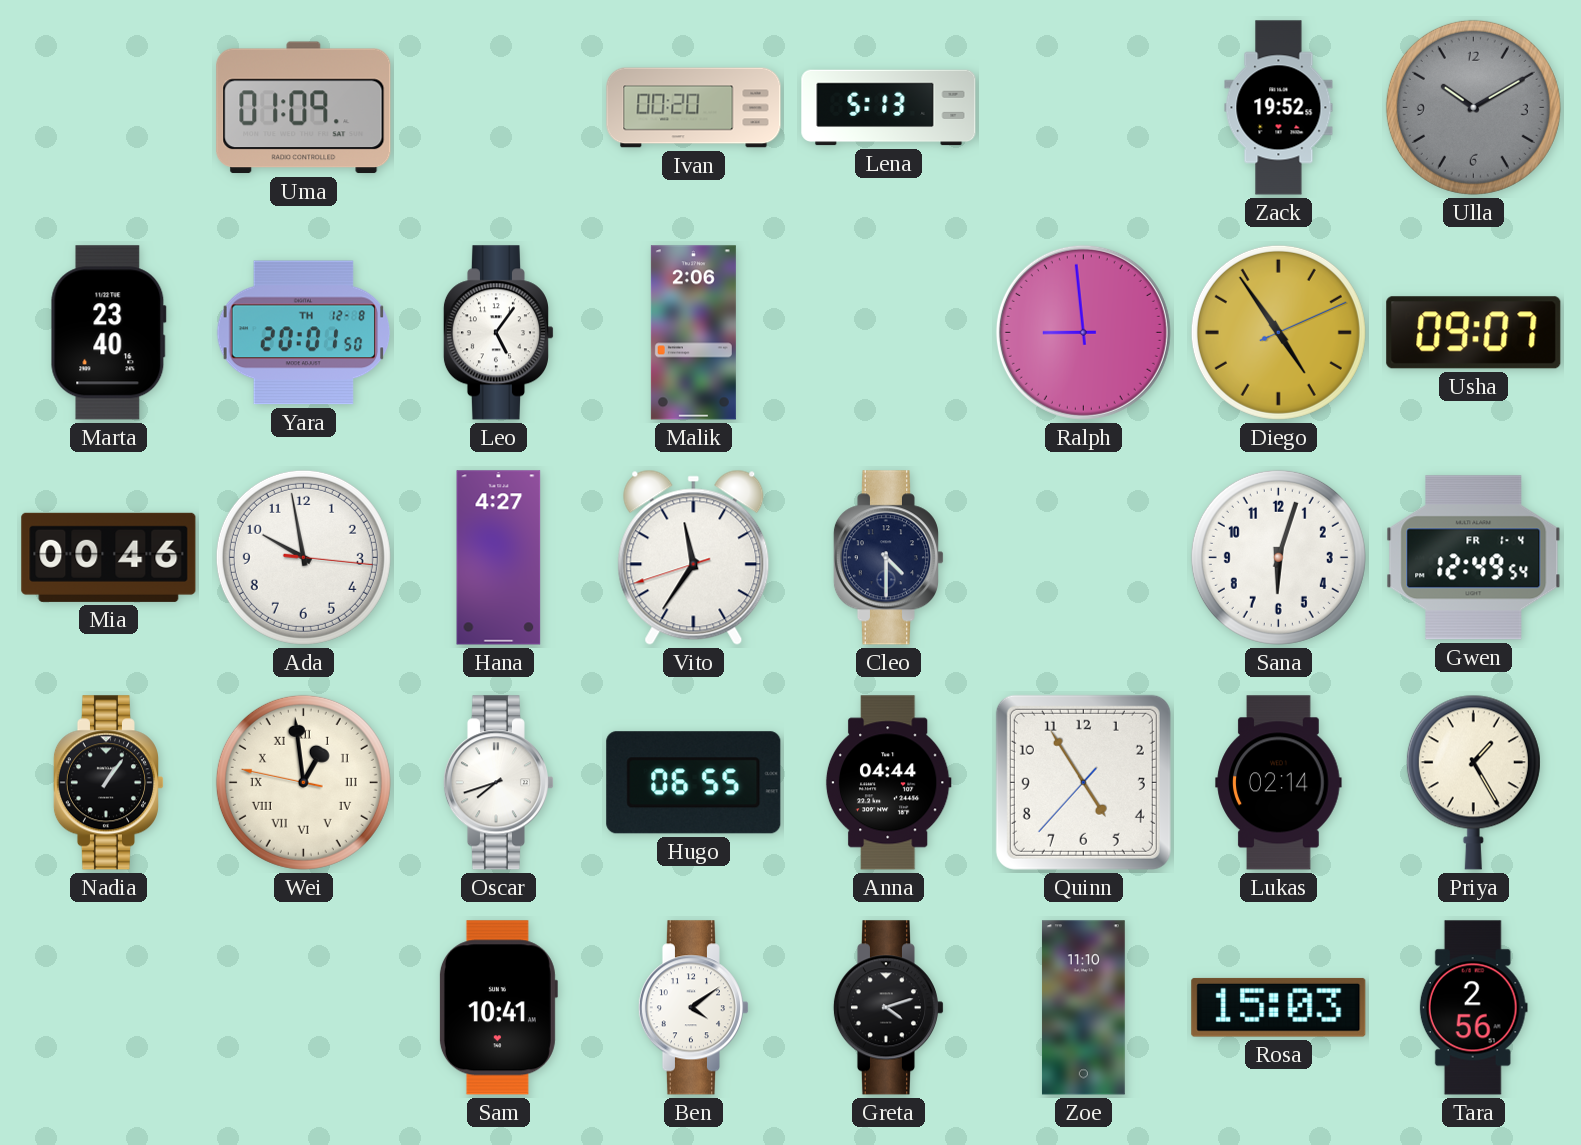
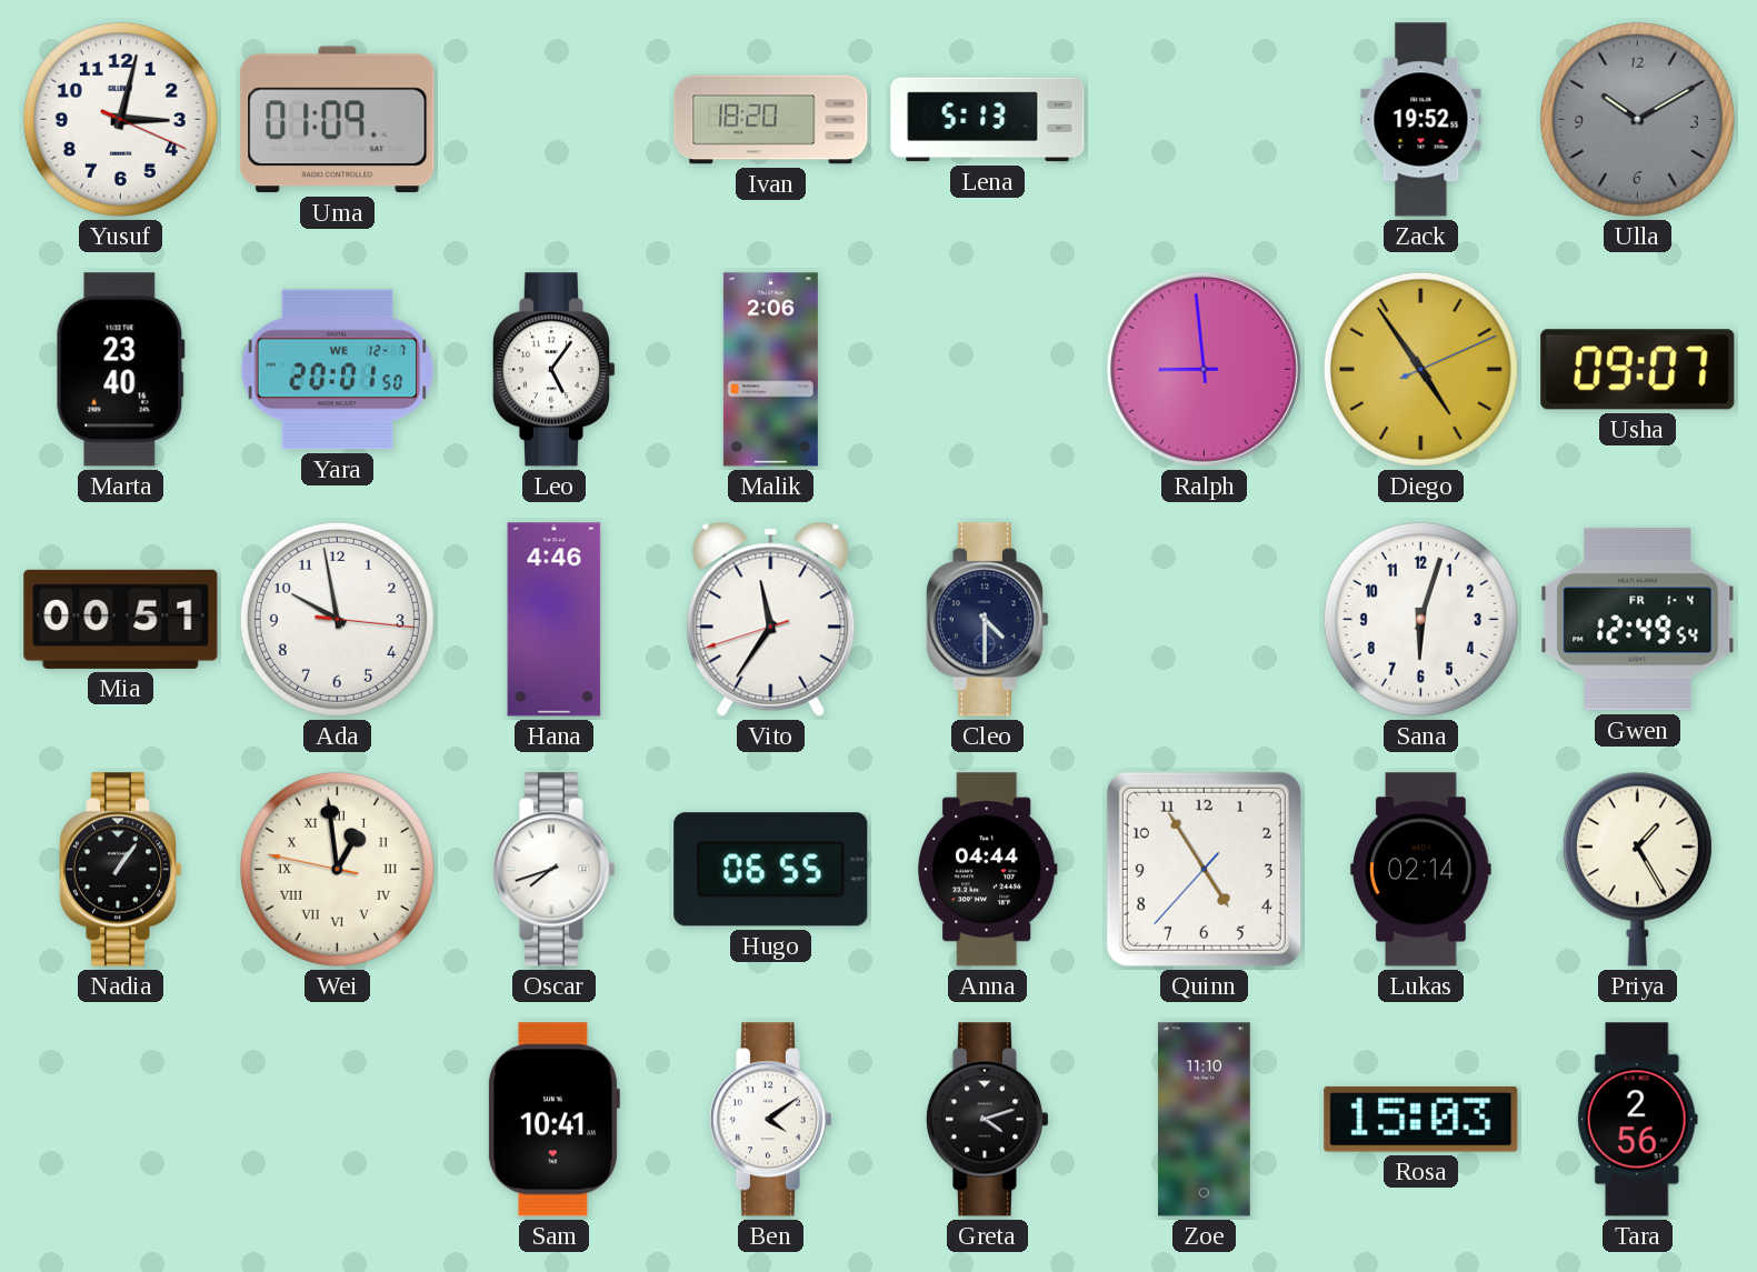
Yusuf: none -> 3:02
Ivan: 00:20 -> 18:20
Yara date: TH 12-8 -> WE 12-7
Mia: 00:46 -> 00:51
Hana: 4:27 -> 4:46
